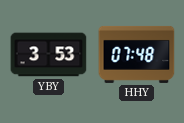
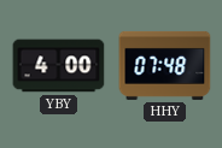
YBY: 3:53 -> 4:00
